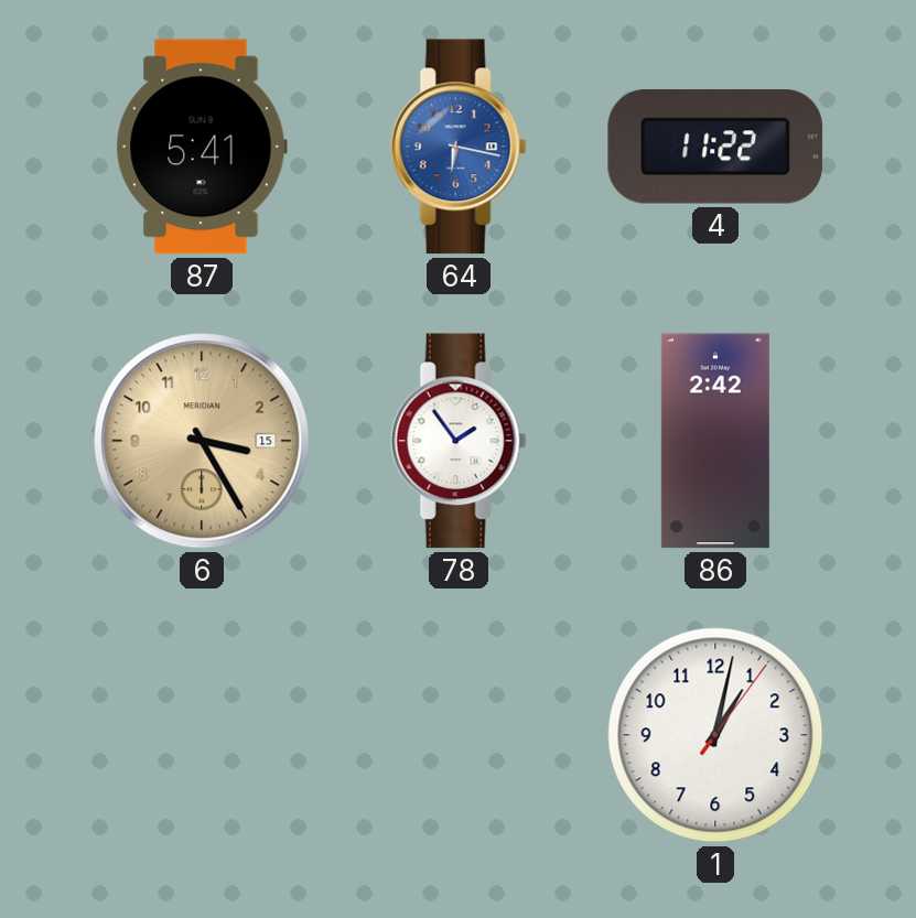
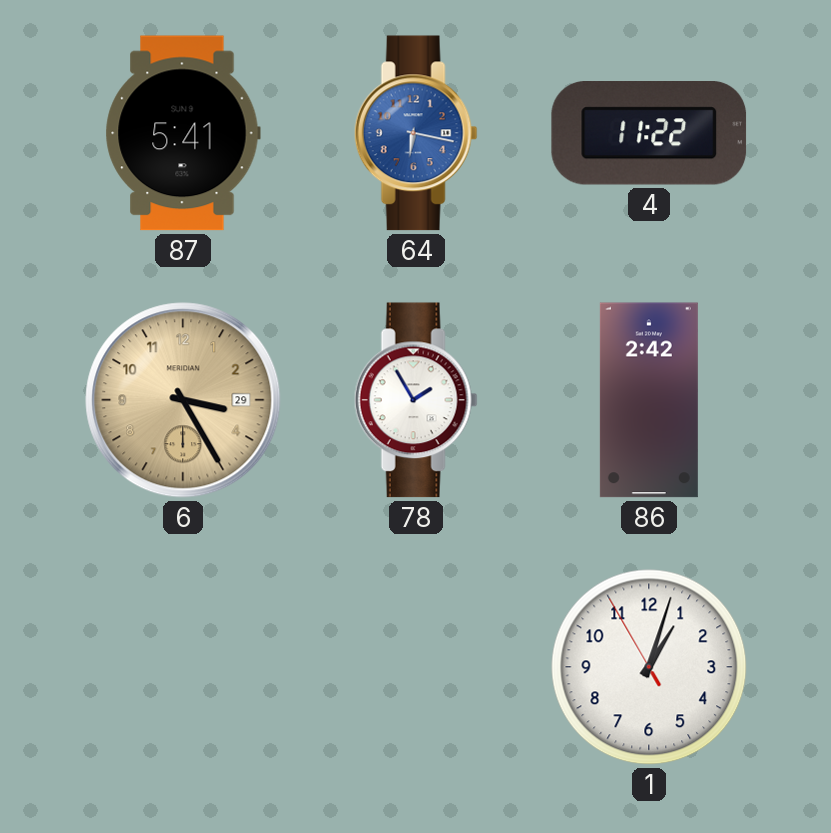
6 date: 15 -> 29
78: 1:54 -> 1:55
1: 1:02:06 -> 1:02:55
